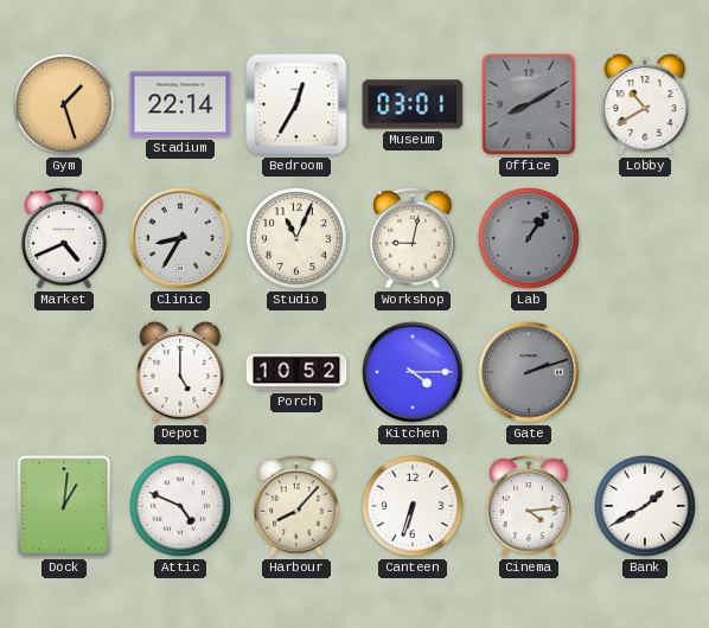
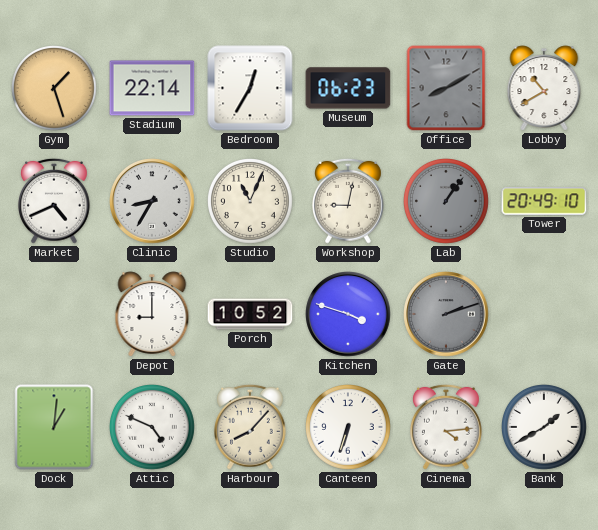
Museum: 03:01 -> 06:23
Tower: none -> 20:49
Depot: 5:00 -> 9:00
Kitchen: 4:15 -> 3:48
